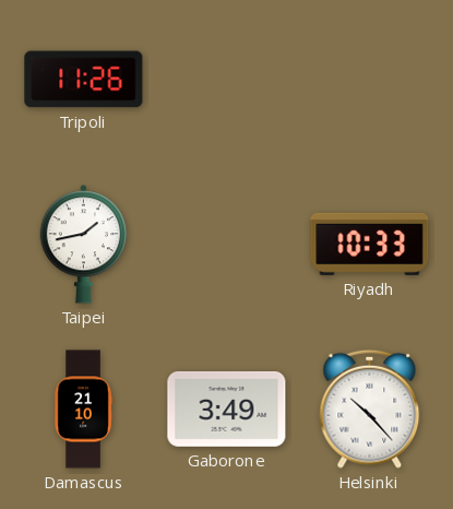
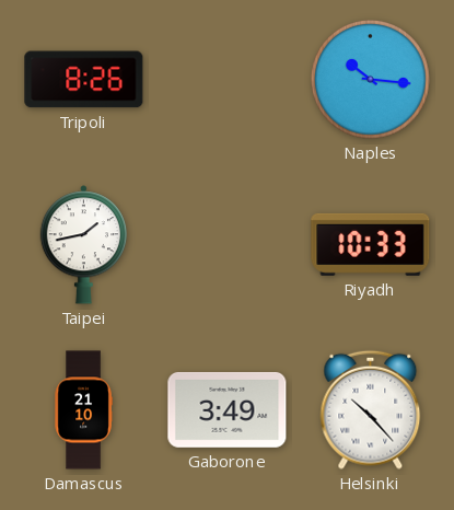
Tripoli: 11:26 -> 8:26
Naples: none -> 10:16
